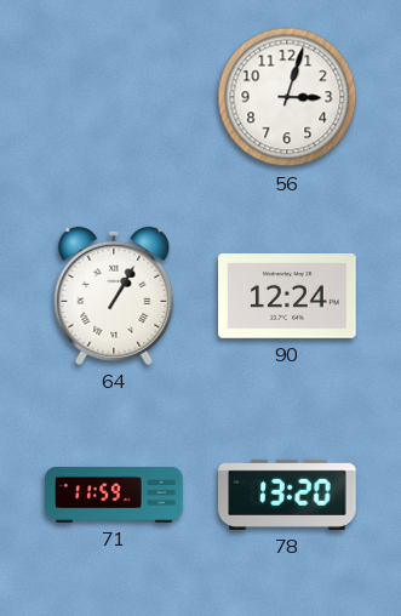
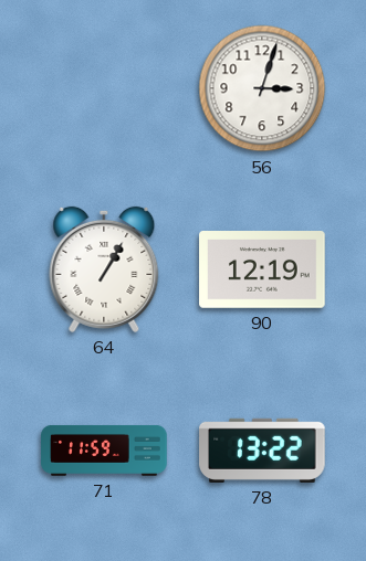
90: 12:24 -> 12:19
78: 13:20 -> 13:22
